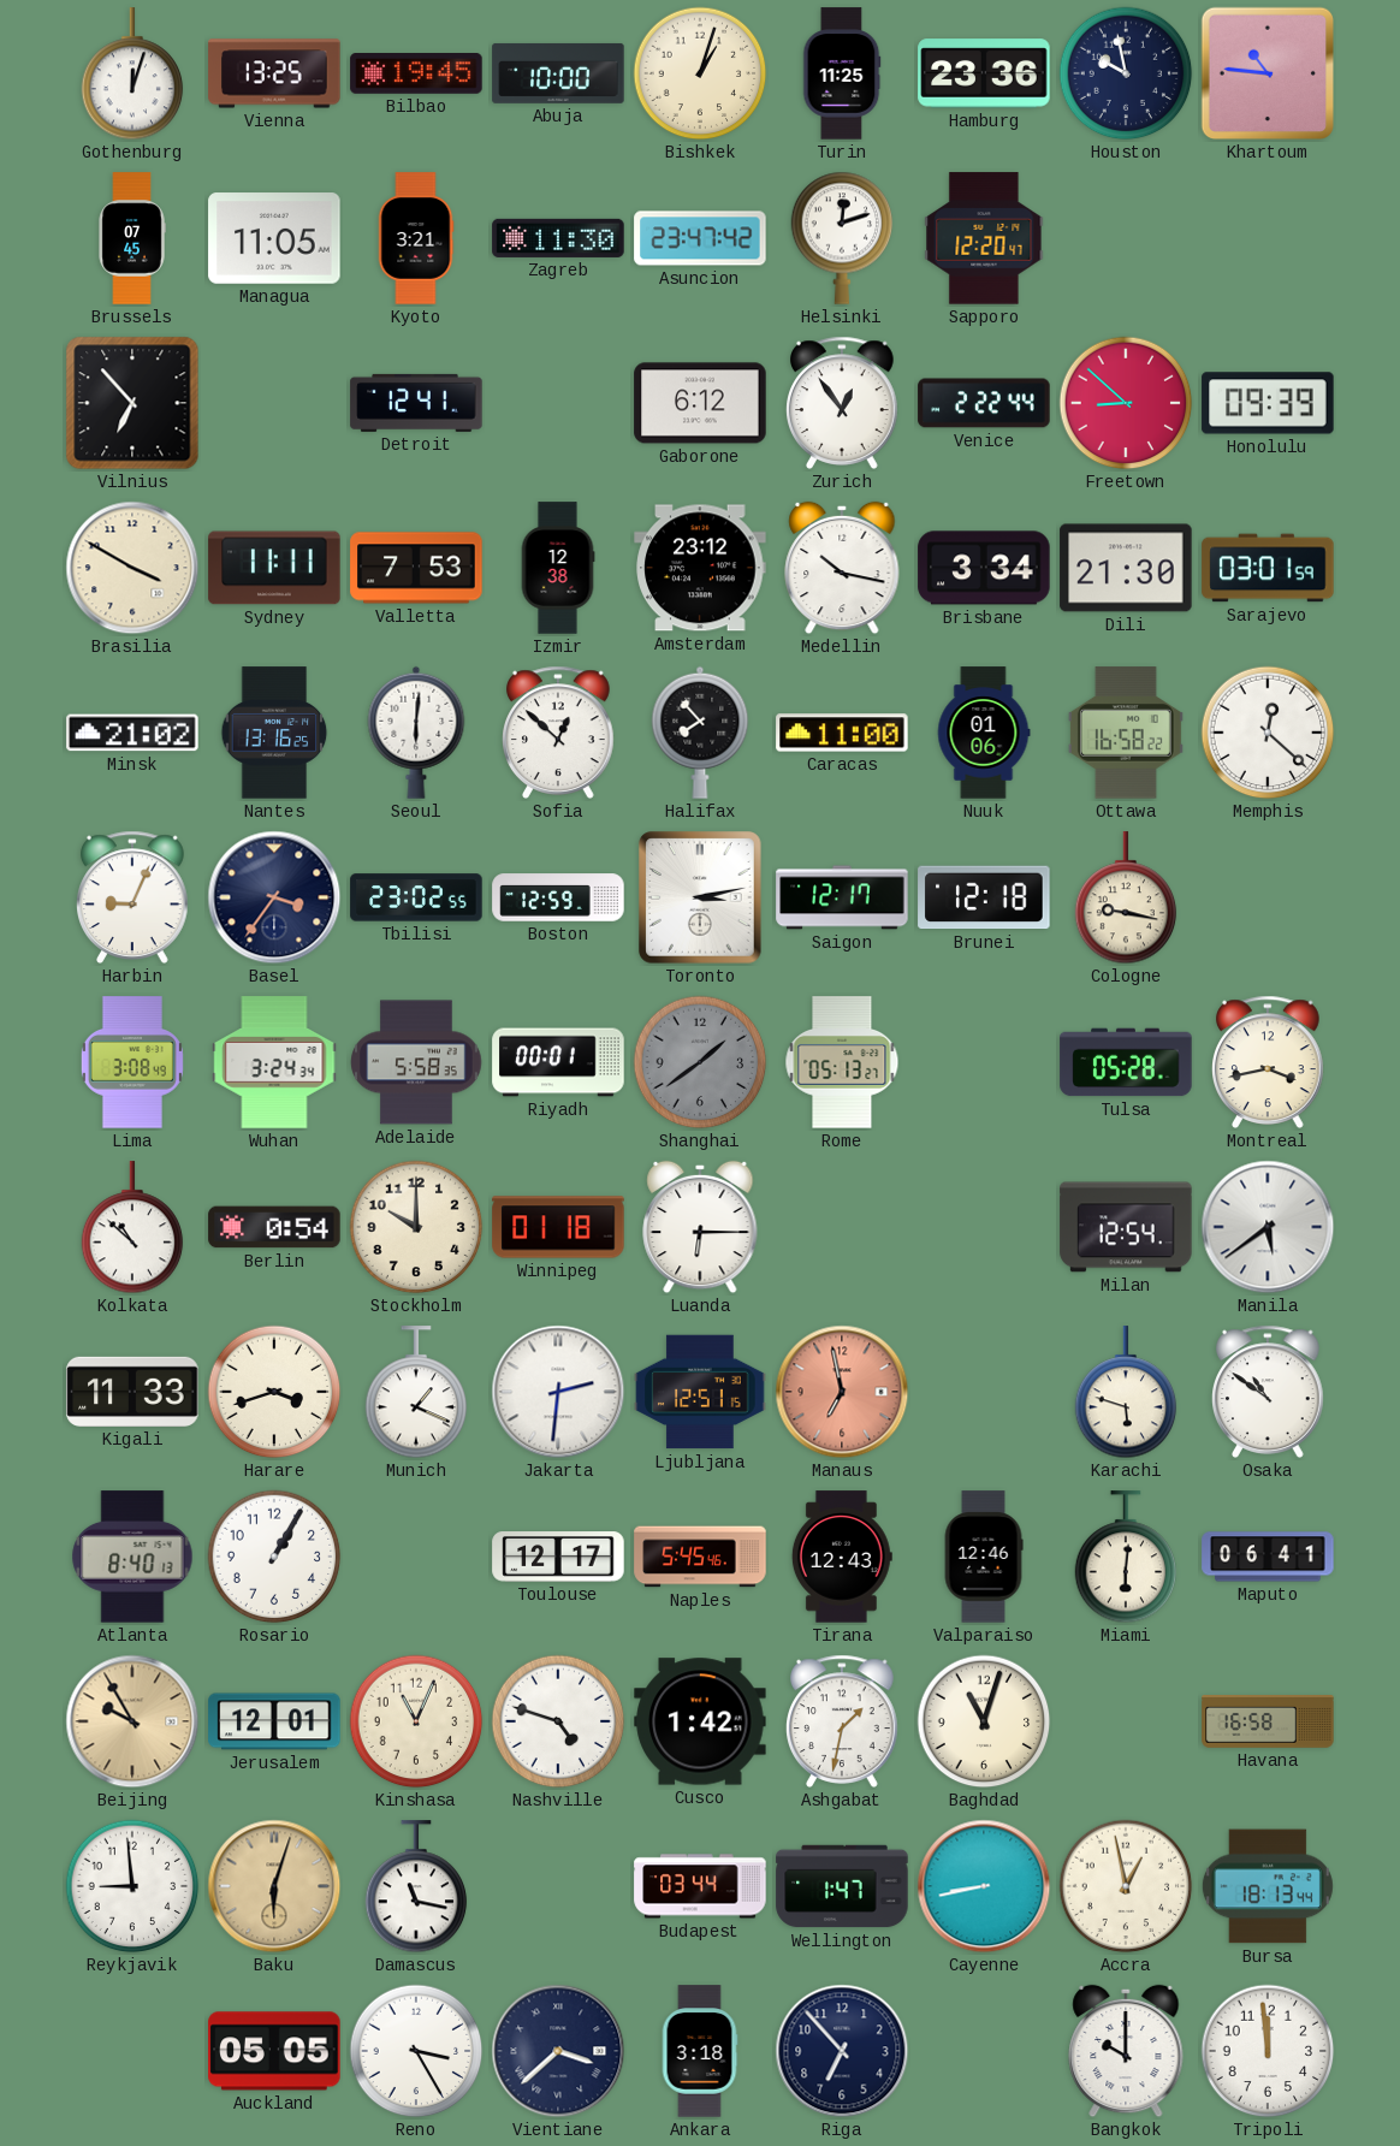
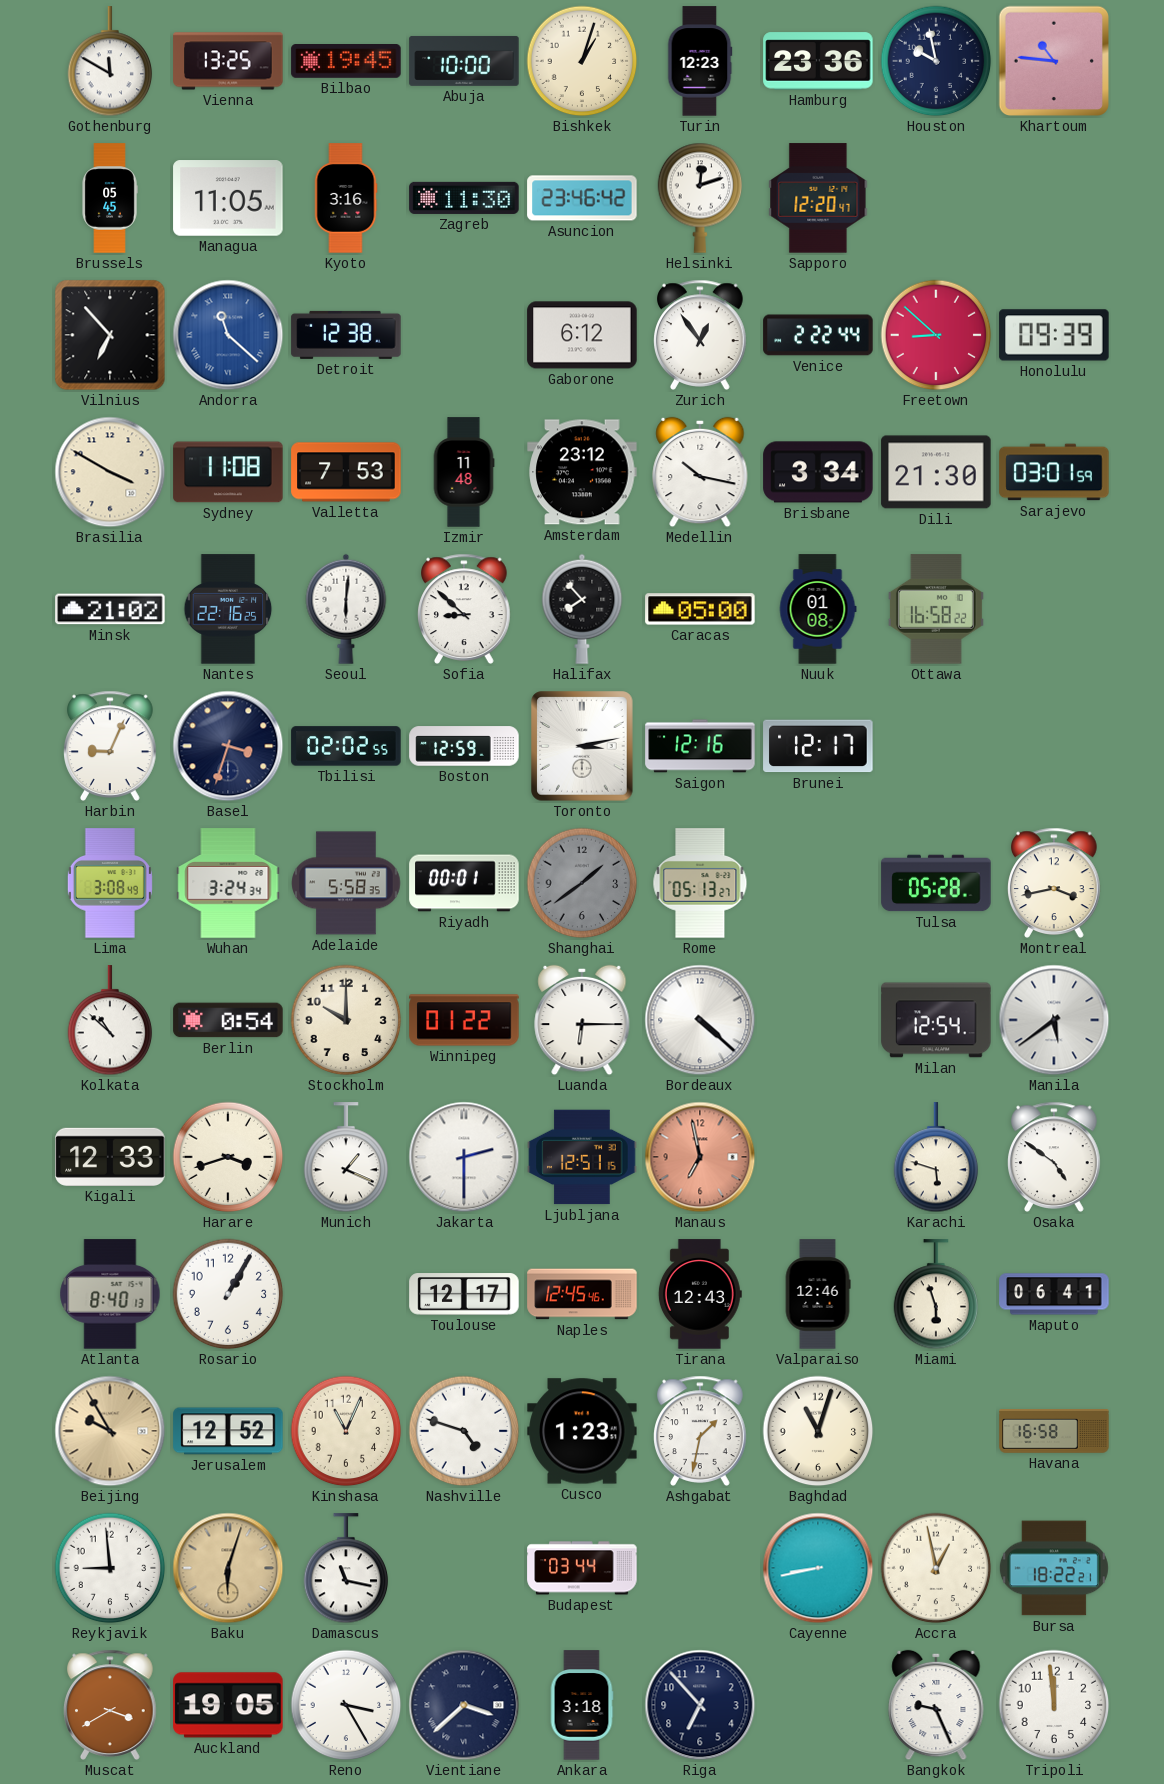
Gothenburg: 12:03 -> 11:50
Turin: 11:25 -> 12:23
Brussels: 07:45 -> 05:45
Kyoto: 3:21 -> 3:16
Asuncion: 23:47 -> 23:46
Andorra: none -> 11:22
Detroit: 12:41 -> 12:38
Sydney: 11:11 -> 11:08
Izmir: 12:38 -> 11:48
Nantes: 13:16 -> 22:16
Sofia: 12:52 -> 8:52
Caracas: 11:00 -> 05:00
Nuuk: 01:06 -> 01:08
Memphis: 12:22 -> none
Basel: 3:36 -> 3:33
Tbilisi: 23:02 -> 02:02
Saigon: 12:17 -> 12:16
Brunei: 12:18 -> 12:17
Cologne: 9:17 -> none
Winnipeg: 01:18 -> 01:22
Bordeaux: none -> 4:22
Kigali: 11:33 -> 12:33
Jakarta: 2:31 -> 2:30
Osaka: 10:51 -> 4:51
Naples: 5:45 -> 12:45
Miami: 6:01 -> 5:57
Jerusalem: 12:01 -> 12:52
Cusco: 1:42 -> 1:23
Wellington: 1:47 -> none
Bursa: 18:13 -> 18:22
Muscat: none -> 3:40
Auckland: 05:05 -> 19:05
Bangkok: 10:00 -> 9:26
